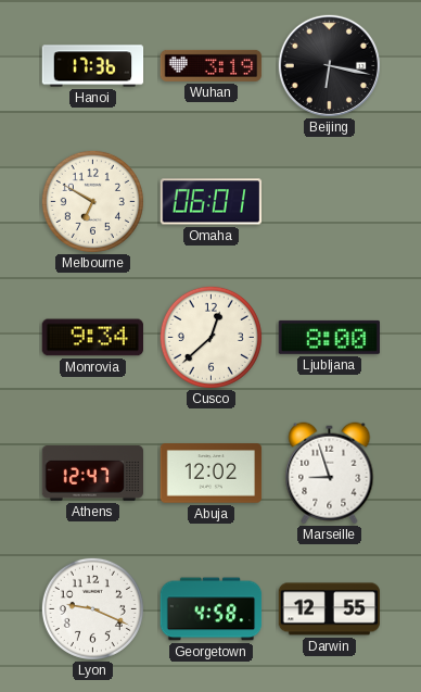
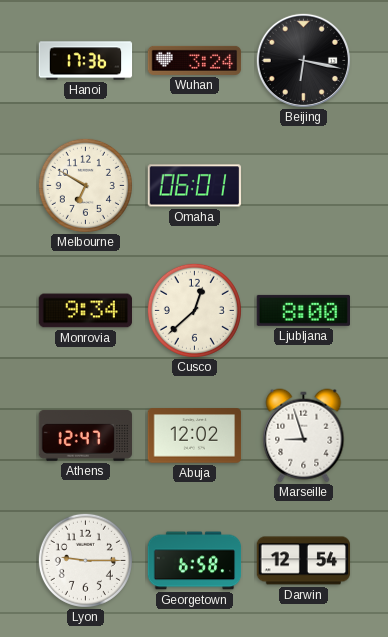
Wuhan: 3:19 -> 3:24
Lyon: 9:19 -> 9:15
Georgetown: 4:58 -> 6:58
Darwin: 12:55 -> 12:54
